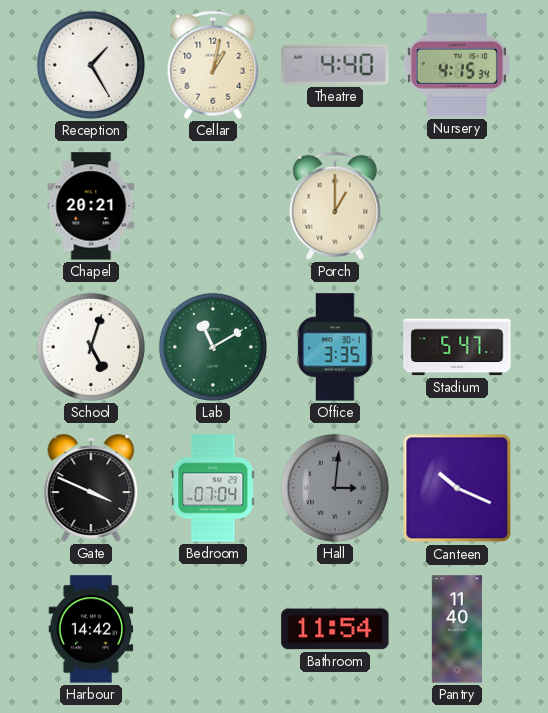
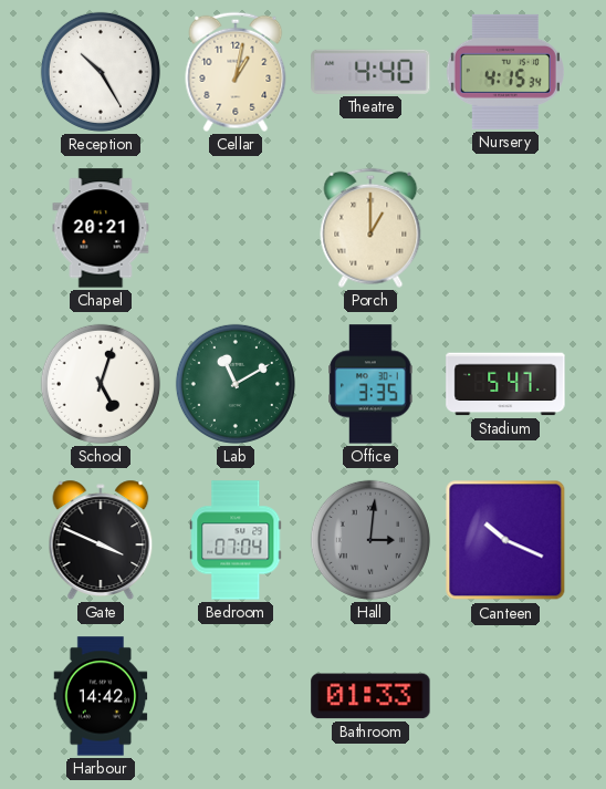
Reception: 1:25 -> 10:25
Bathroom: 11:54 -> 01:33
Pantry: 11:40 -> none
